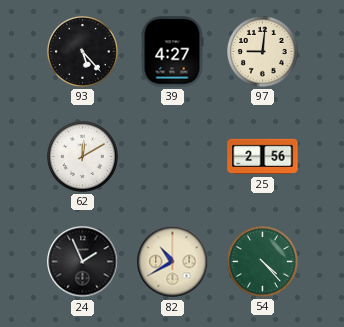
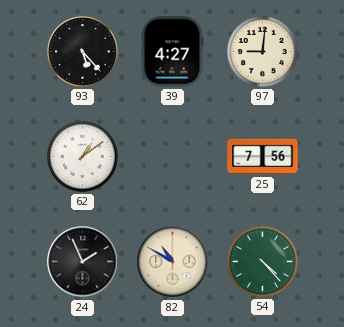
62: 12:10 -> 1:09
25: 2:56 -> 7:56
82: 10:40 -> 10:50
